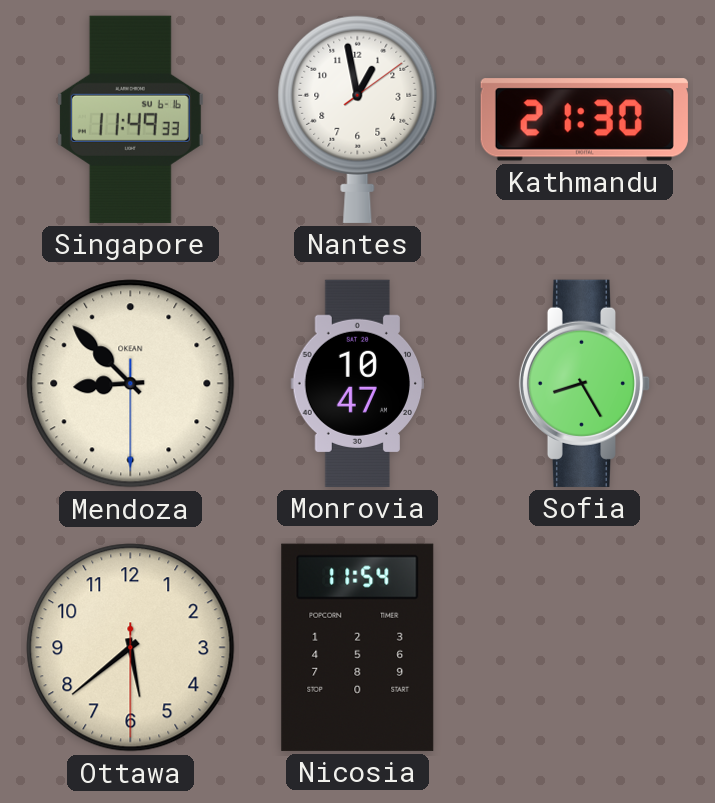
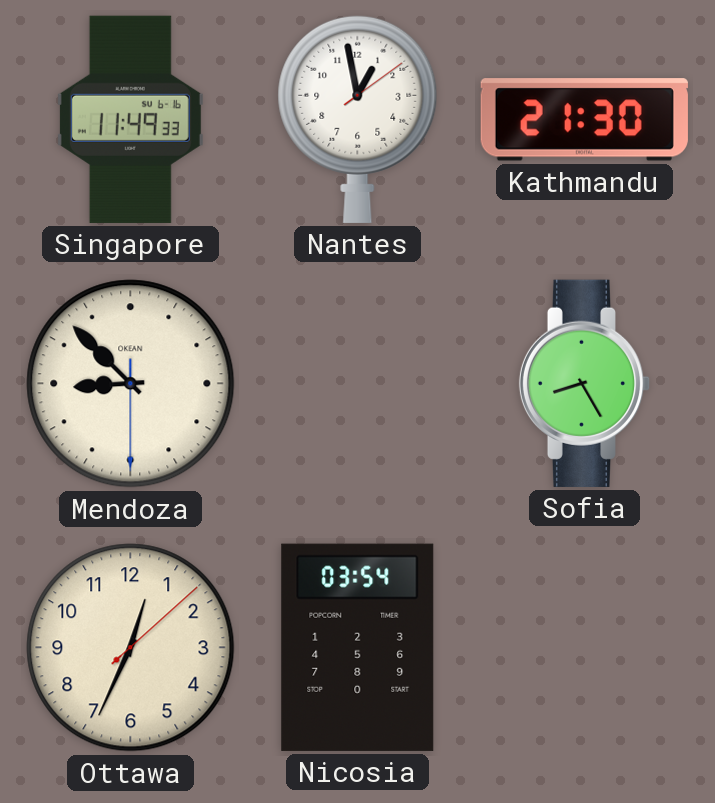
Monrovia: 10:47 -> none
Ottawa: 5:38 -> 12:34
Nicosia: 11:54 -> 03:54
